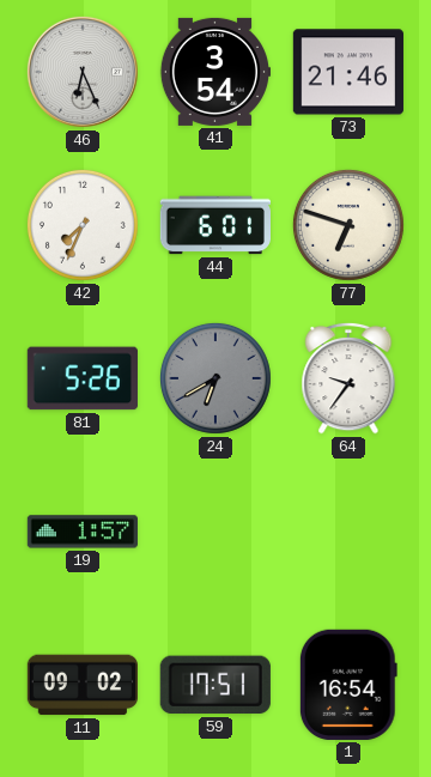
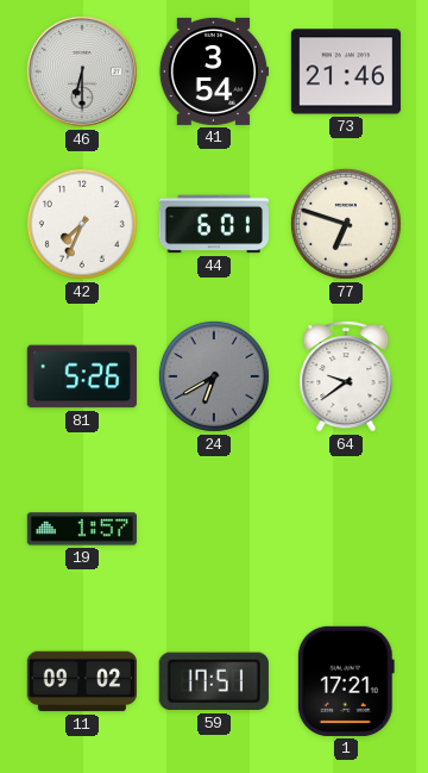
46: 6:26 -> 6:30
64: 9:36 -> 9:39
1: 16:54 -> 17:21
